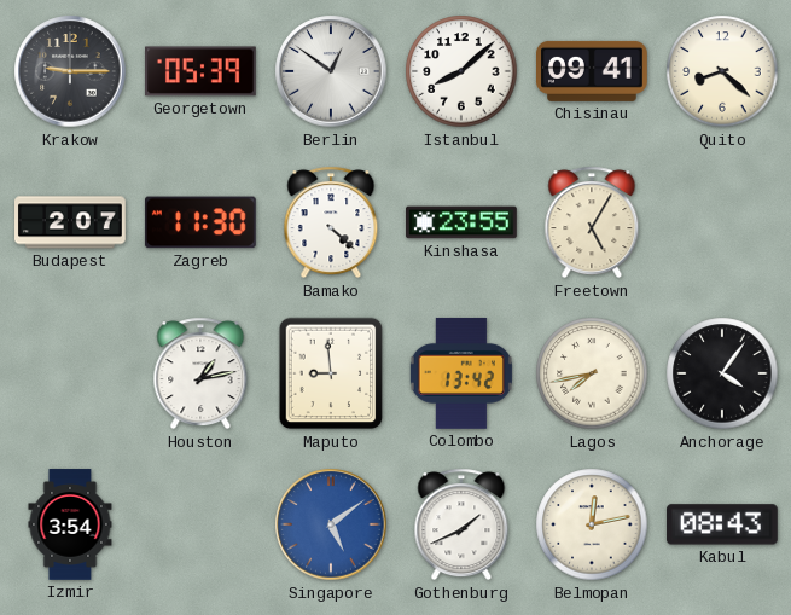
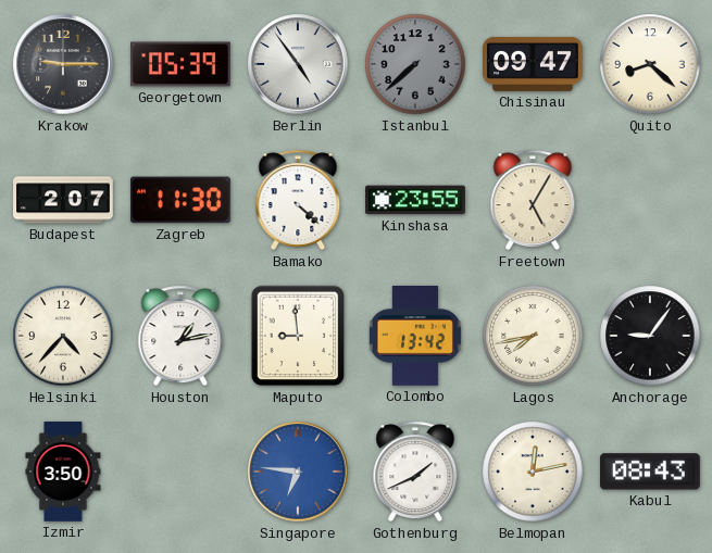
Berlin: 12:51 -> 4:54
Istanbul: 8:08 -> 7:38
Istanbul dial: white -> grey
Chisinau: 09:41 -> 09:47
Helsinki: none -> 4:37
Anchorage: 4:06 -> 9:06
Izmir: 3:54 -> 3:50
Singapore: 5:09 -> 6:46
